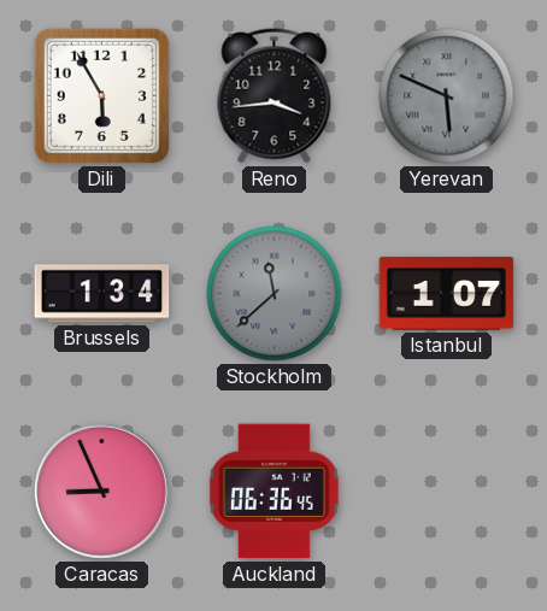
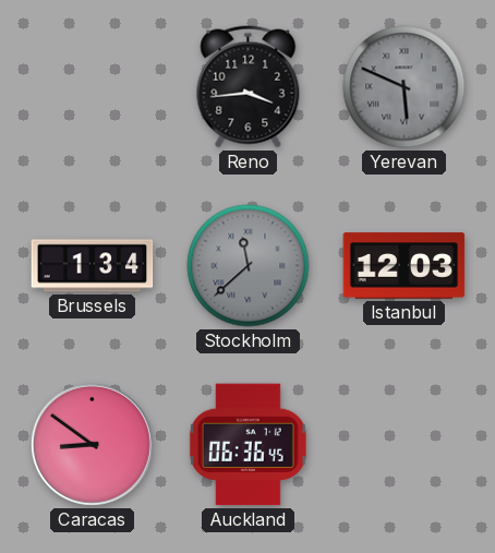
Dili: 5:55 -> none
Istanbul: 1:07 -> 12:03
Caracas: 8:56 -> 8:51
